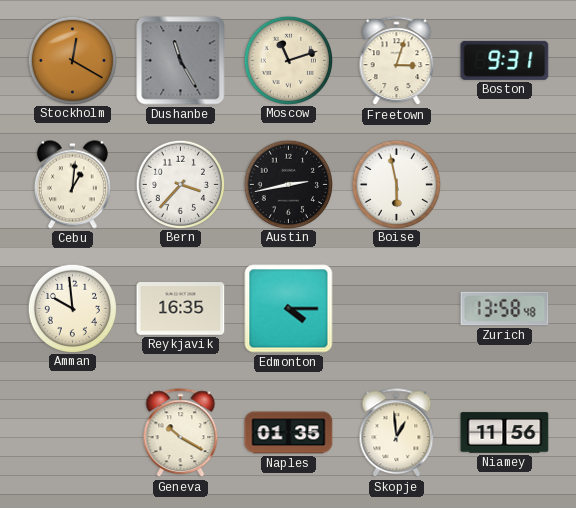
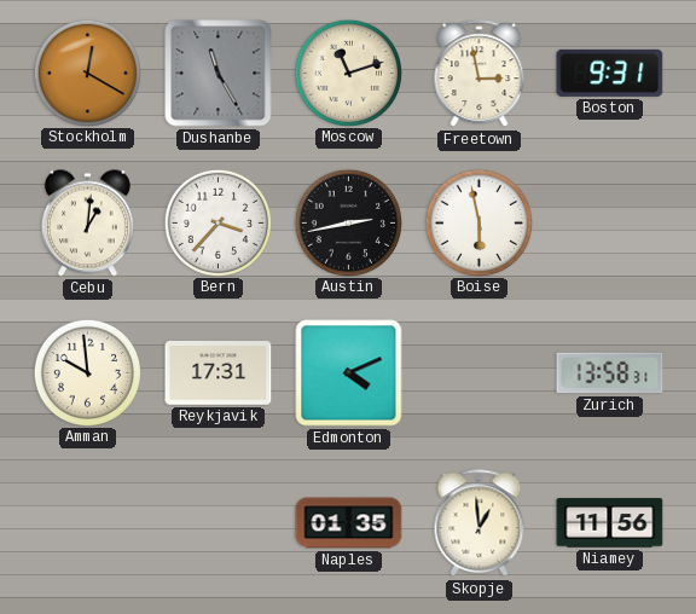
Freetown: 3:03 -> 2:58
Reykjavik: 16:35 -> 17:31
Edmonton: 4:15 -> 4:11
Zurich: 13:58:48 -> 13:58:31
Geneva: 10:20 -> none
